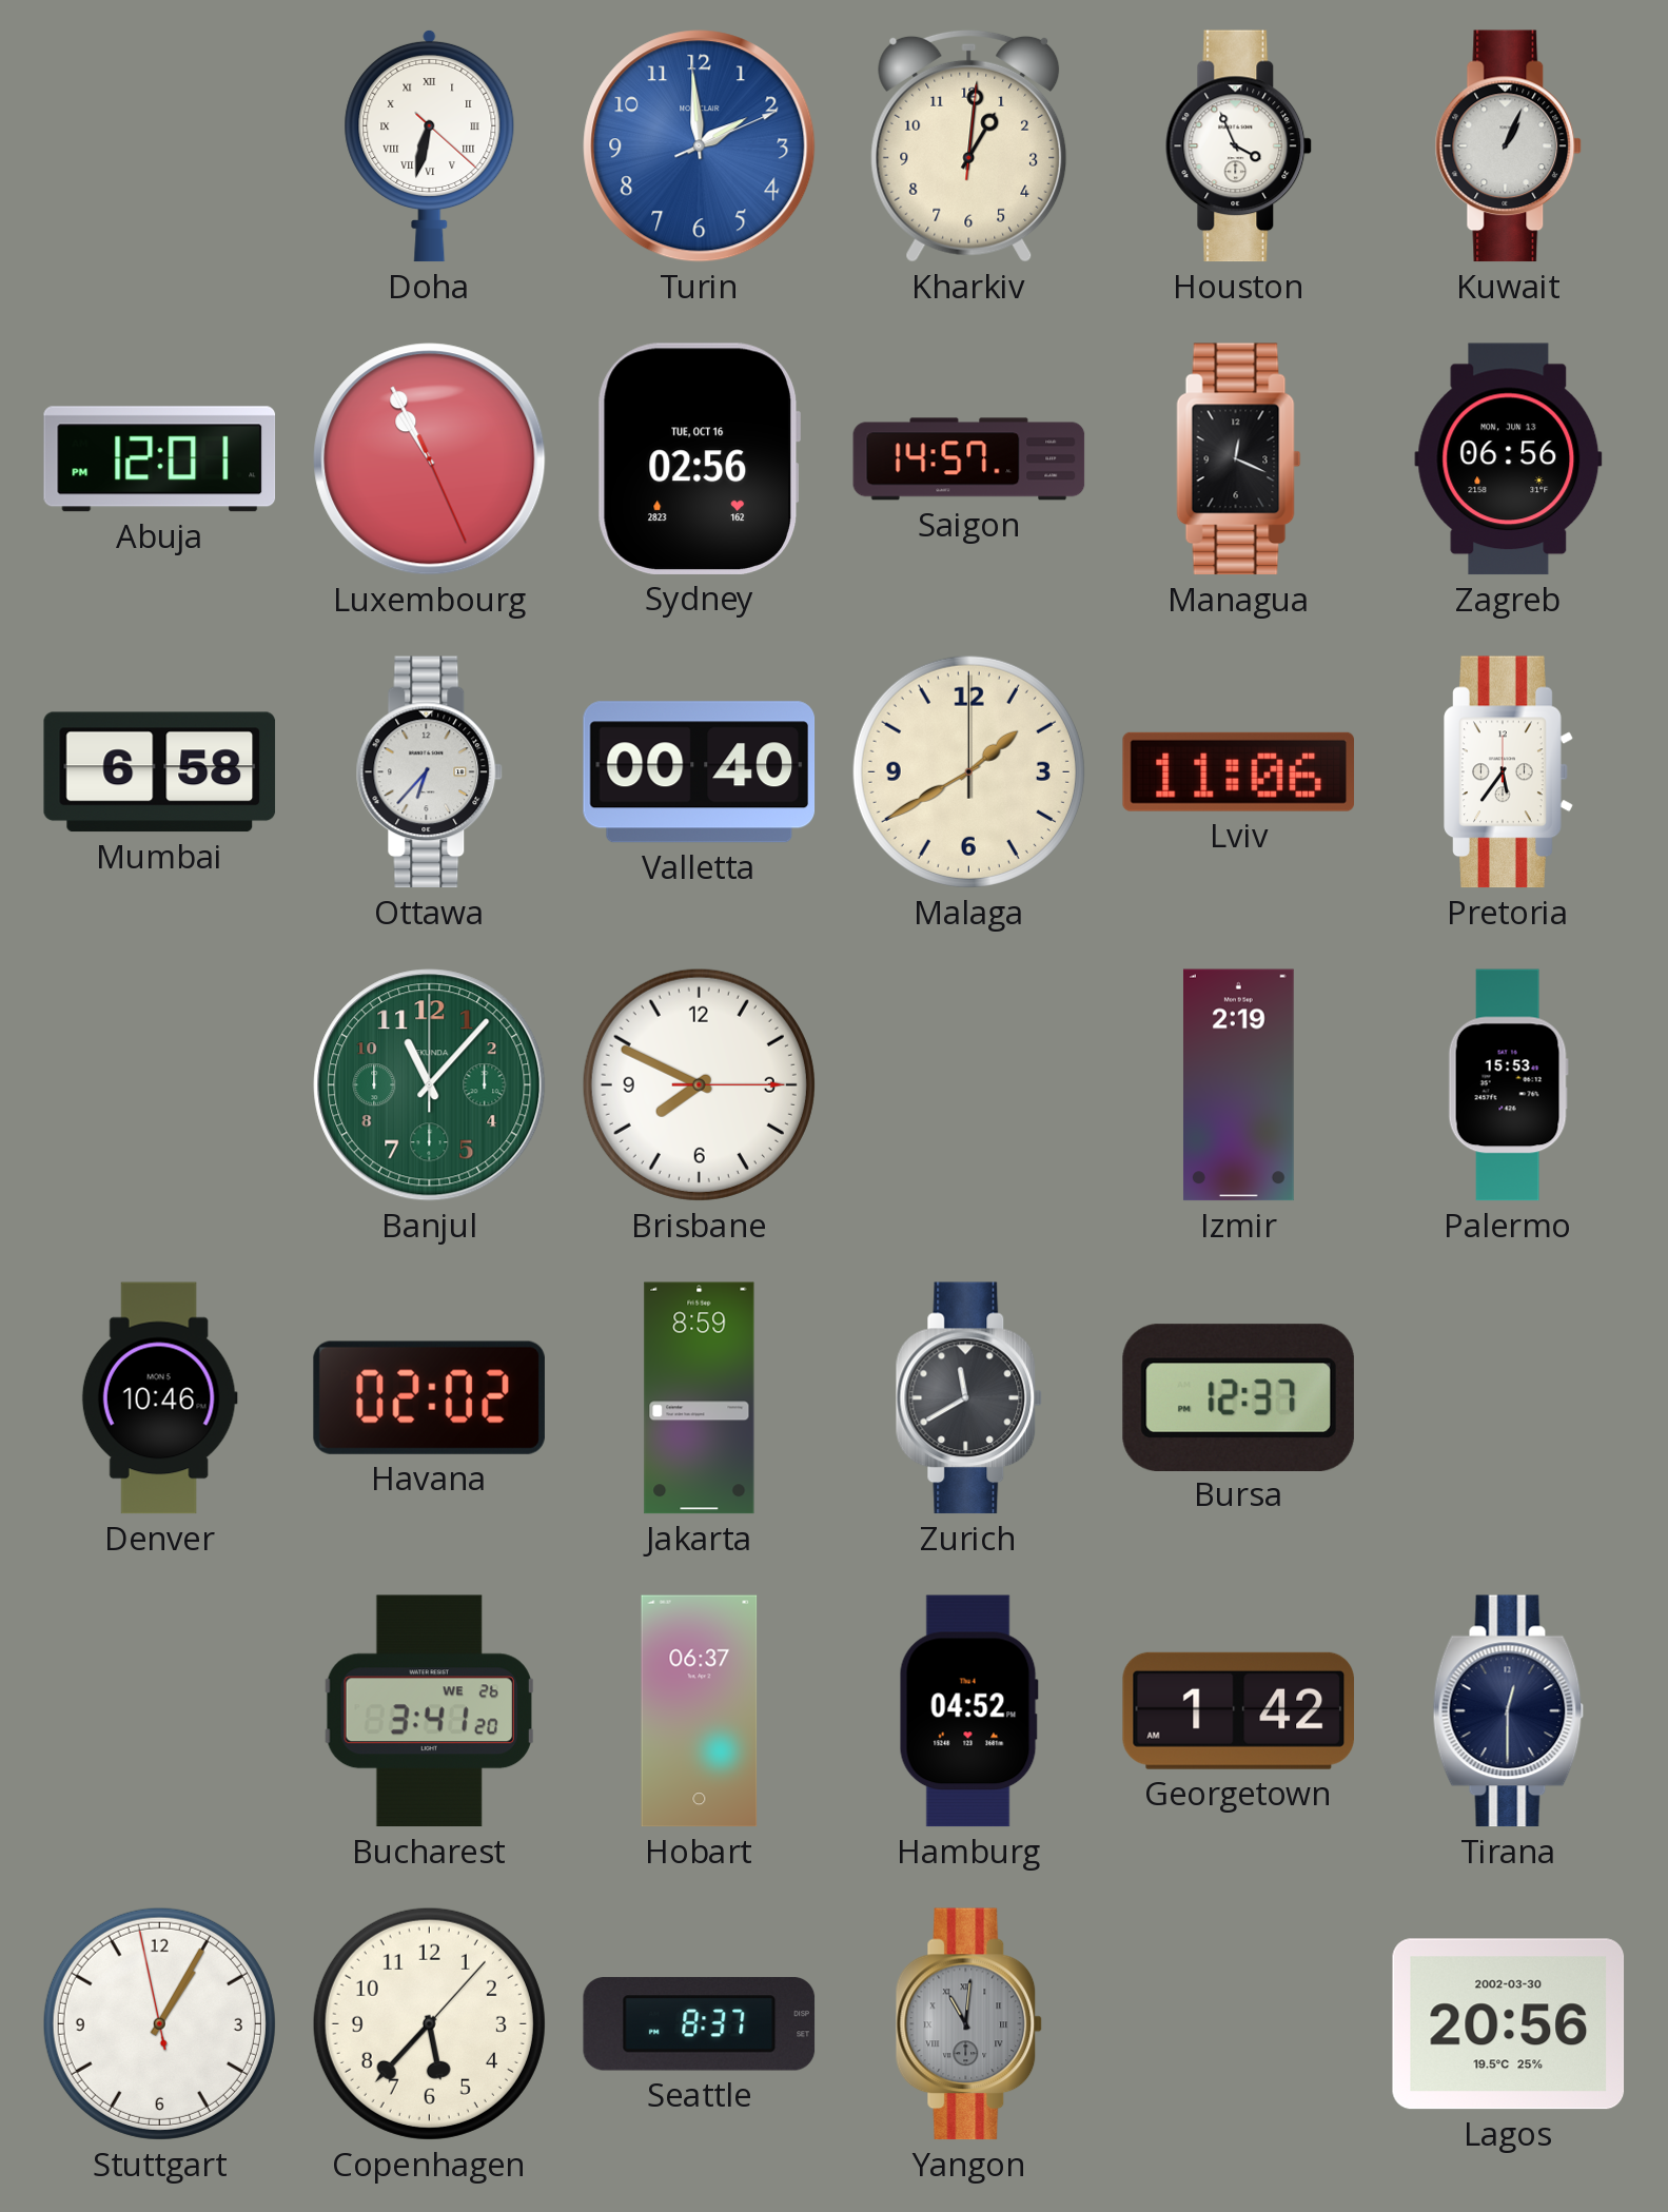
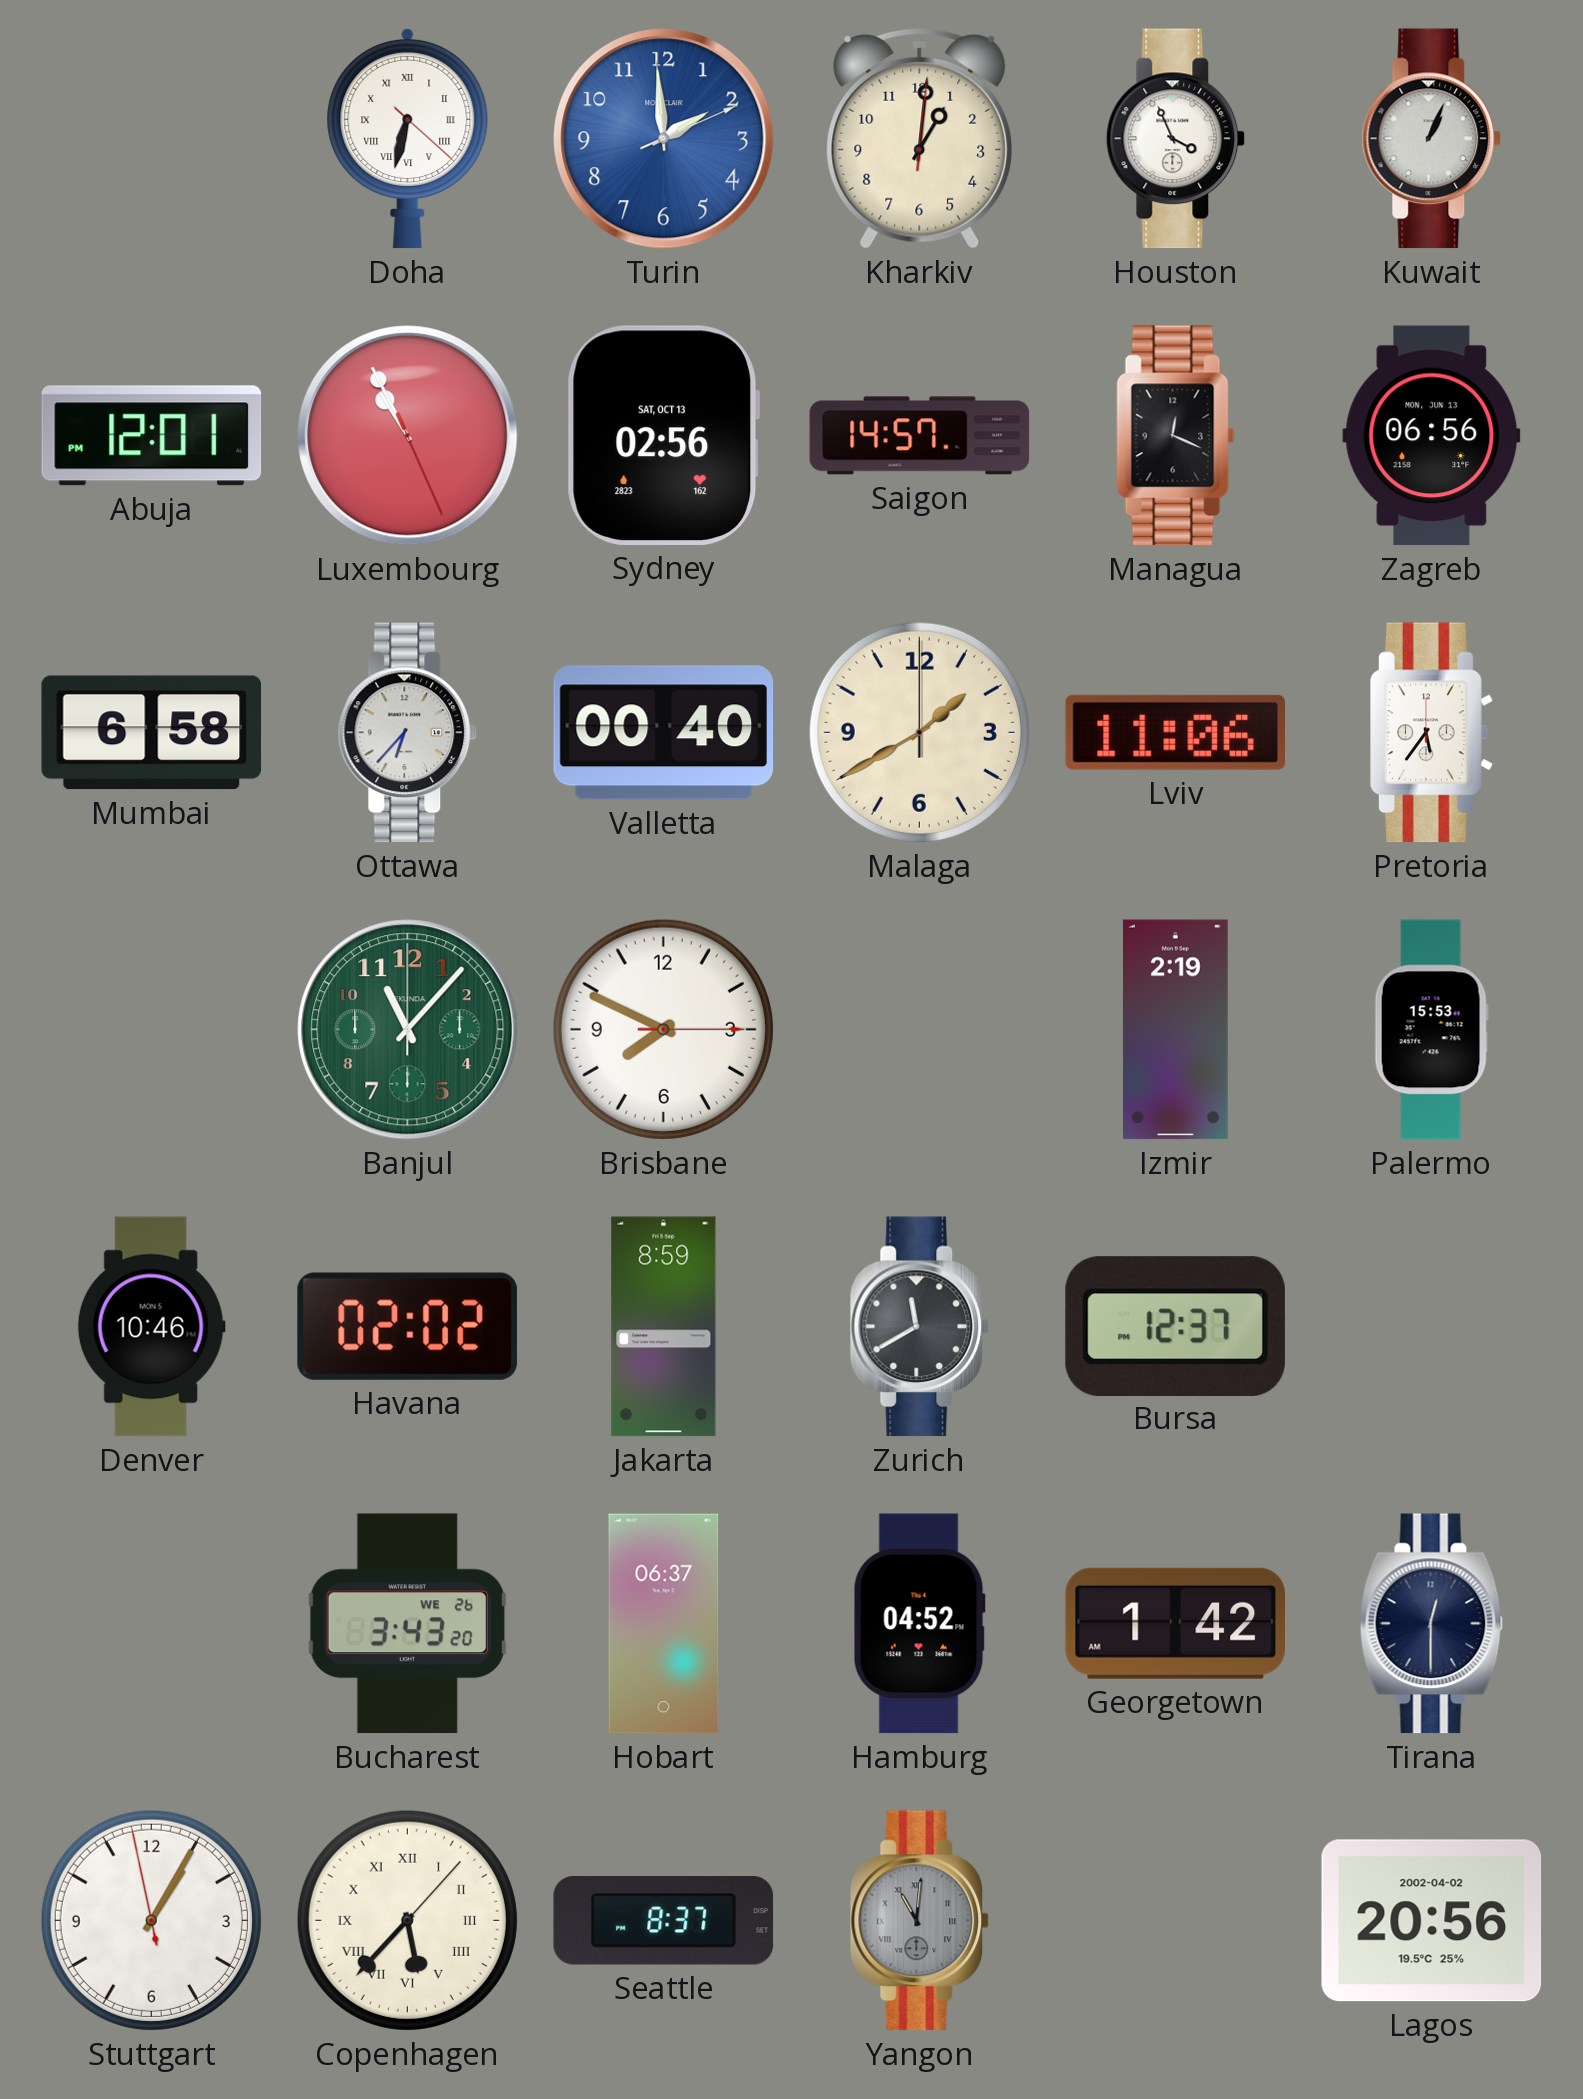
Sydney date: TUE, OCT 16 -> SAT, OCT 13
Bucharest: 3:41 -> 3:43
Copenhagen numerals: Arabic -> Roman
Lagos date: 2002-03-30 -> 2002-04-02
